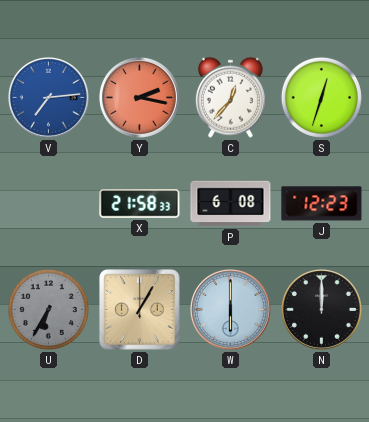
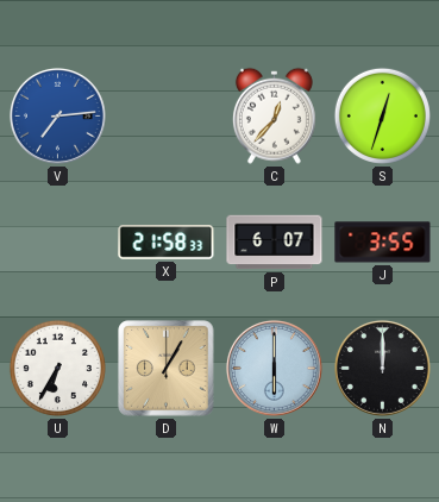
Y: 2:17 -> none
P: 6:08 -> 6:07
J: 12:23 -> 3:55
U dial: grey -> white
